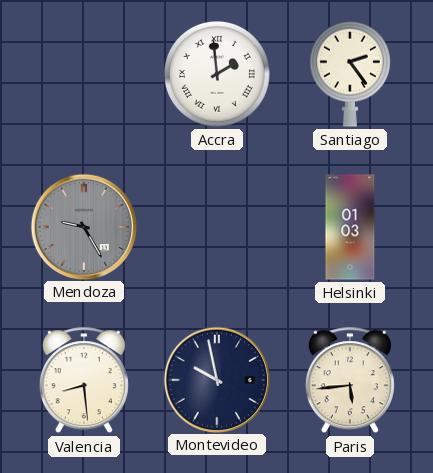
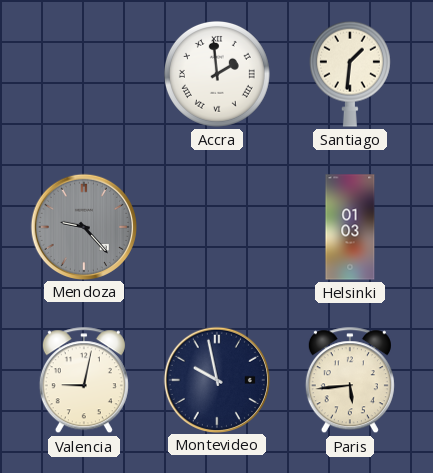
Santiago: 2:24 -> 1:31
Mendoza: 9:25 -> 9:23
Valencia: 8:29 -> 9:02
